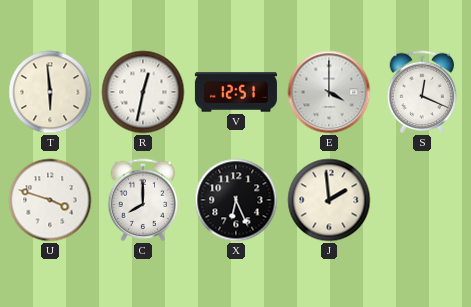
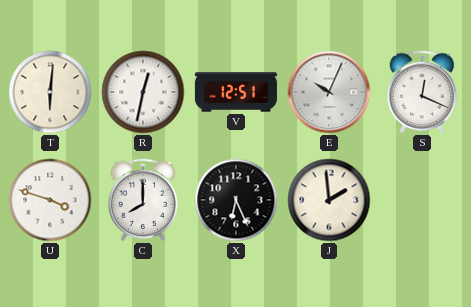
T: 5:59 -> 6:01
E: 4:00 -> 10:04
